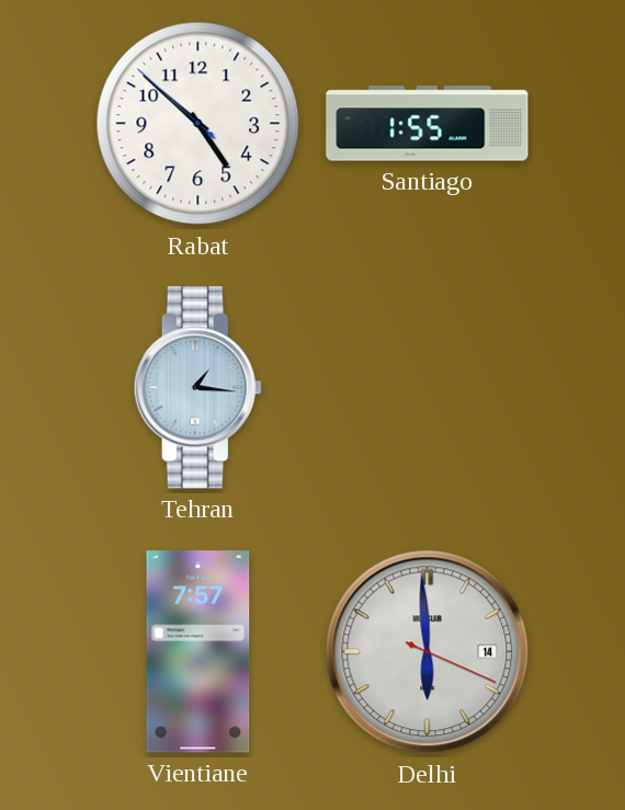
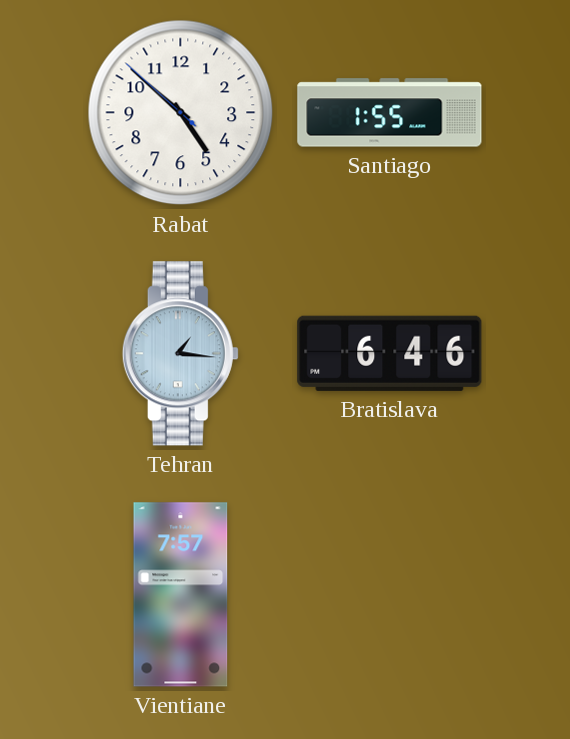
Bratislava: none -> 6:46
Delhi: 5:59 -> none
